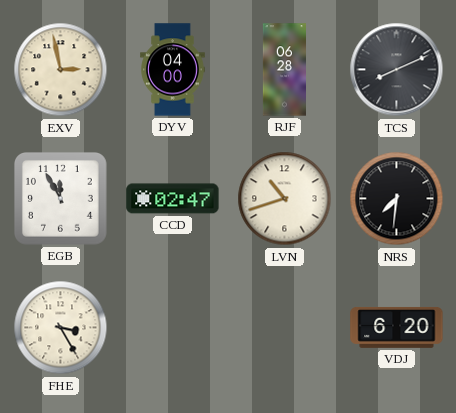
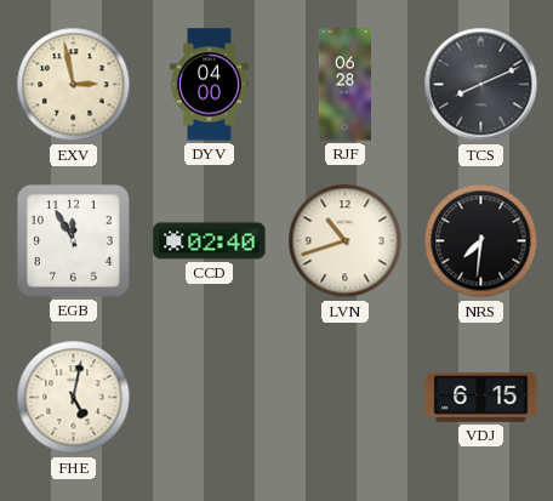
CCD: 02:47 -> 02:40
FHE: 3:25 -> 5:02
VDJ: 6:20 -> 6:15
